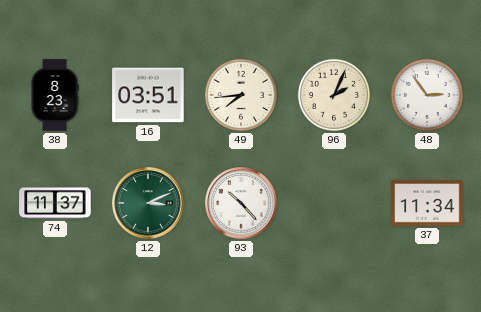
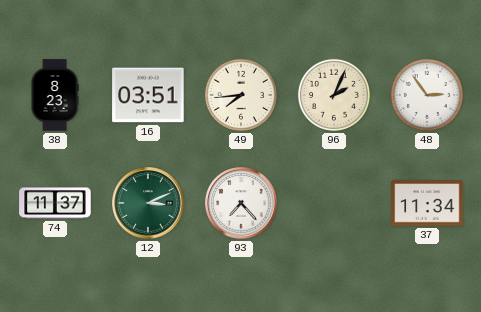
93: 10:23 -> 7:23
